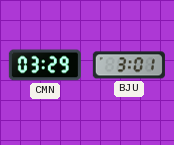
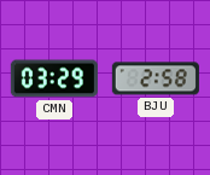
BJU: 3:01 -> 2:58
